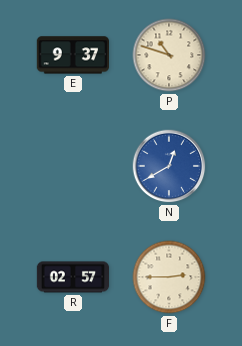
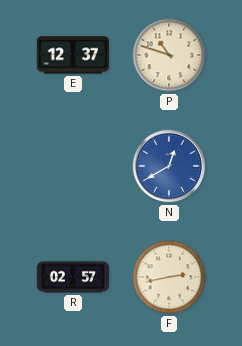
E: 9:37 -> 12:37
F: 2:45 -> 2:43
